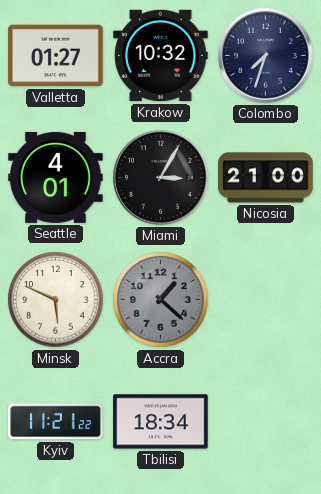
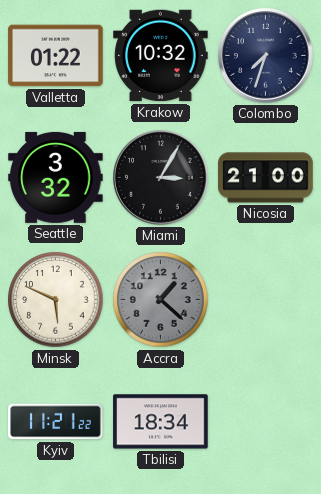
Valletta: 01:27 -> 01:22
Seattle: 4:01 -> 3:32
